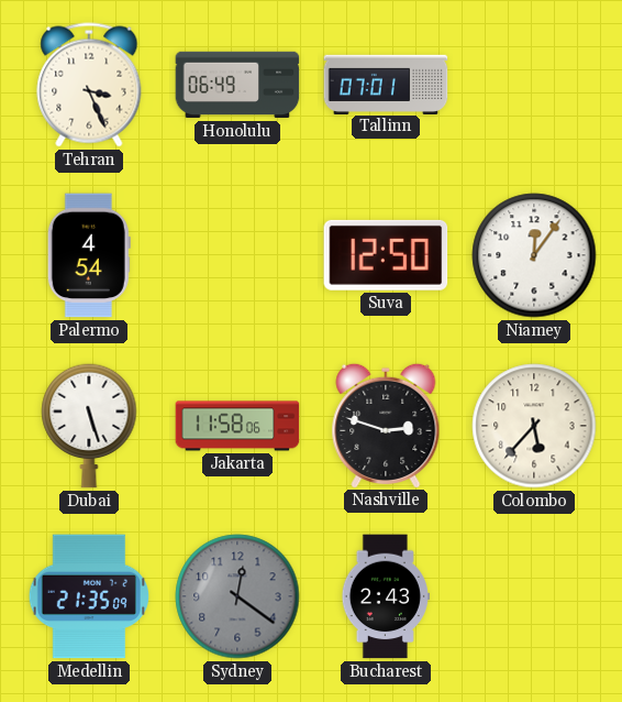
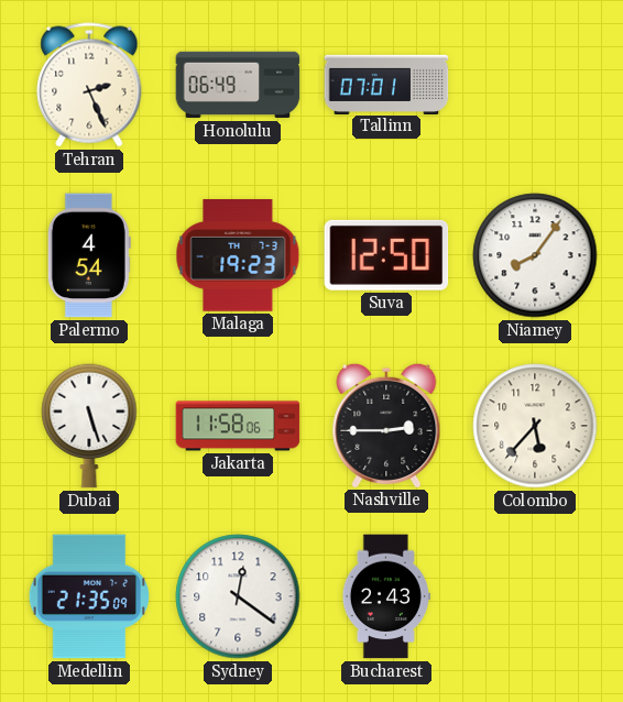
Tehran: 3:26 -> 2:26
Malaga: none -> 19:23
Niamey: 12:06 -> 8:06
Nashville: 2:48 -> 2:45
Sydney dial: grey -> white
